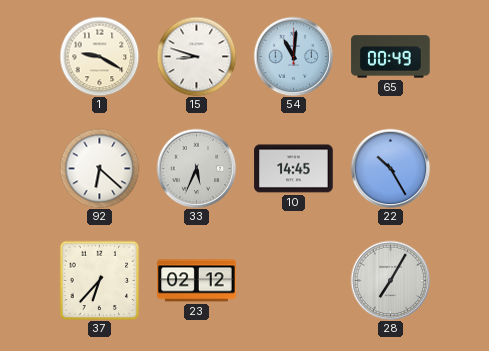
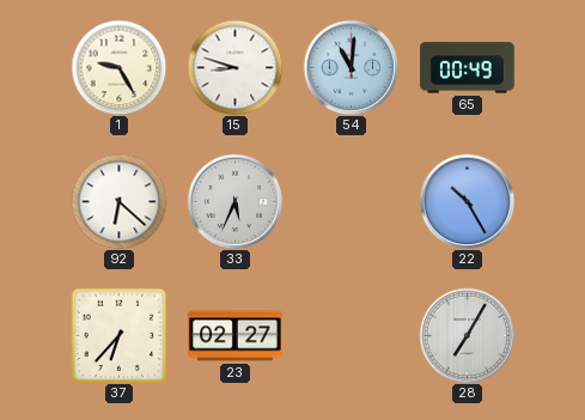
1: 9:20 -> 9:25
10: 14:45 -> none
23: 02:12 -> 02:27
